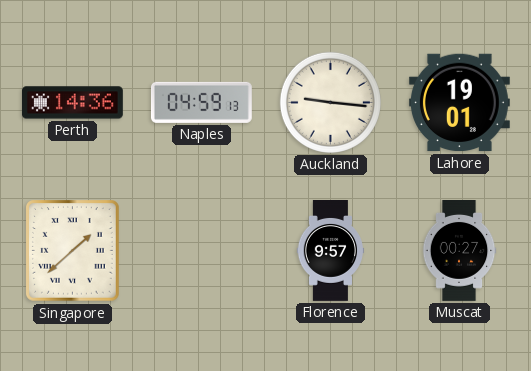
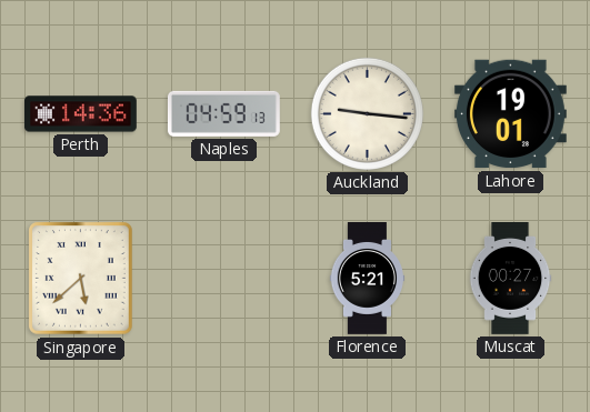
Singapore: 1:38 -> 5:38
Florence: 9:57 -> 5:21
